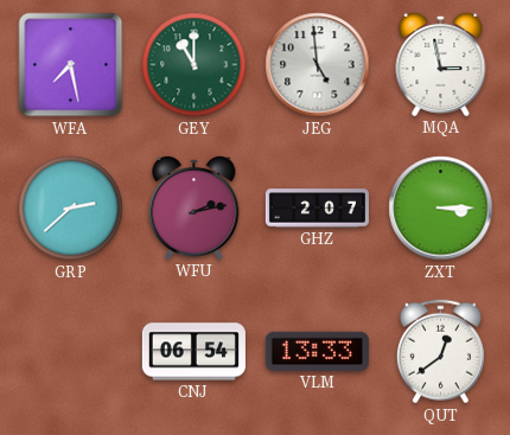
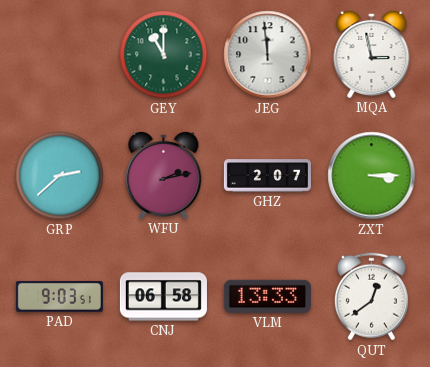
WFA: 7:28 -> none
JEG: 4:59 -> 11:59
PAD: none -> 9:03
CNJ: 06:54 -> 06:58
